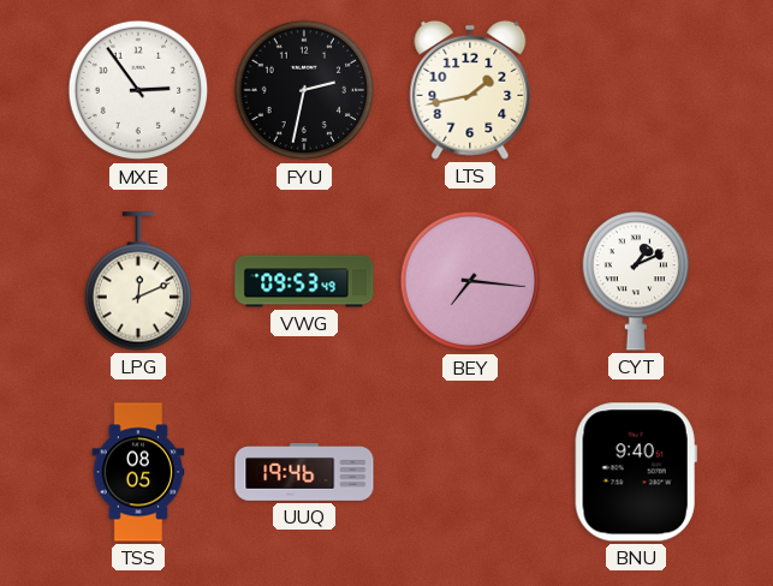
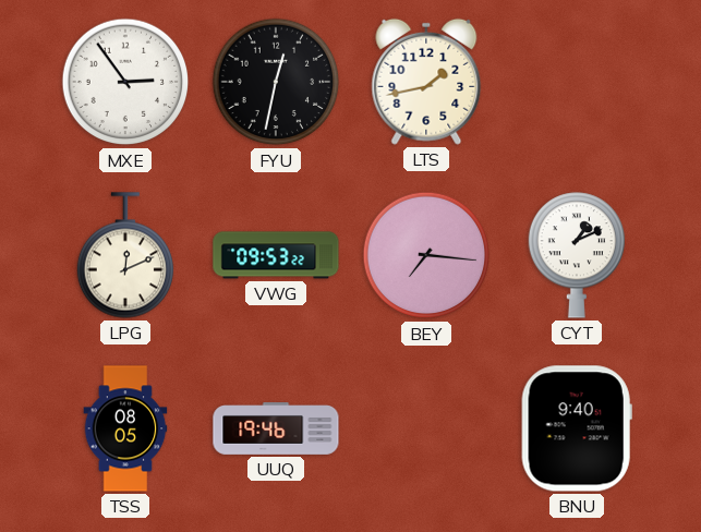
FYU: 2:32 -> 12:32
VWG: 09:53:49 -> 09:53:22
